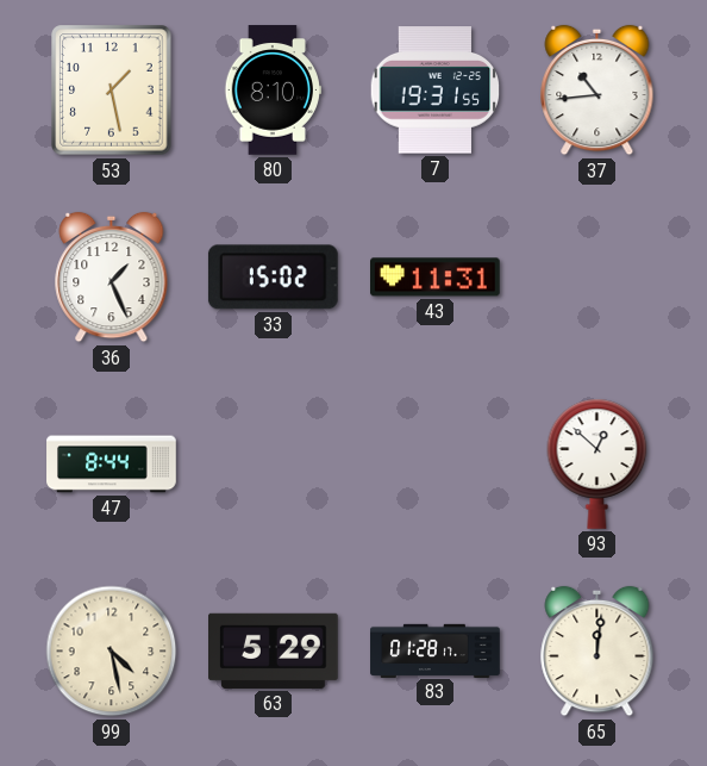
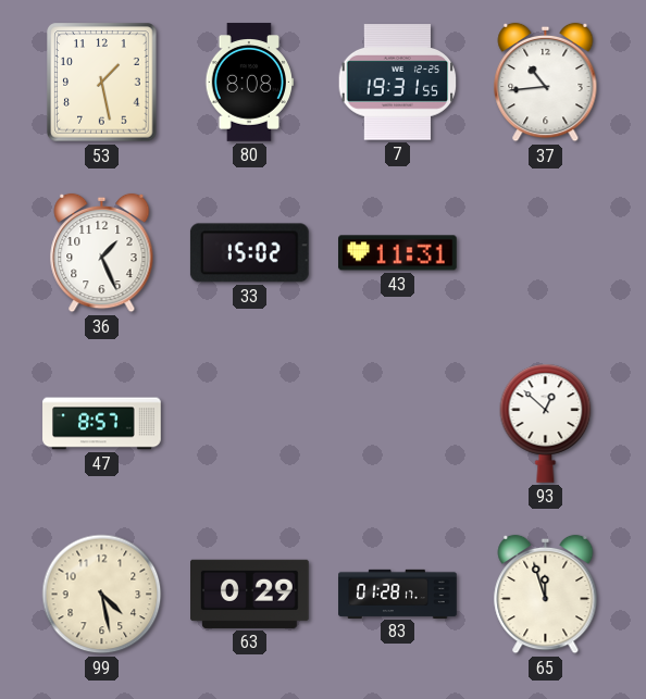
80: 8:10 -> 8:08
47: 8:44 -> 8:57
63: 5:29 -> 0:29
65: 12:01 -> 11:57
